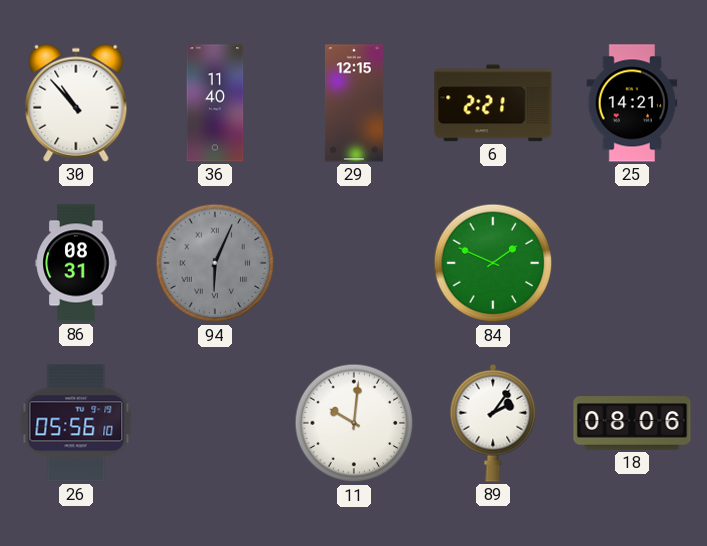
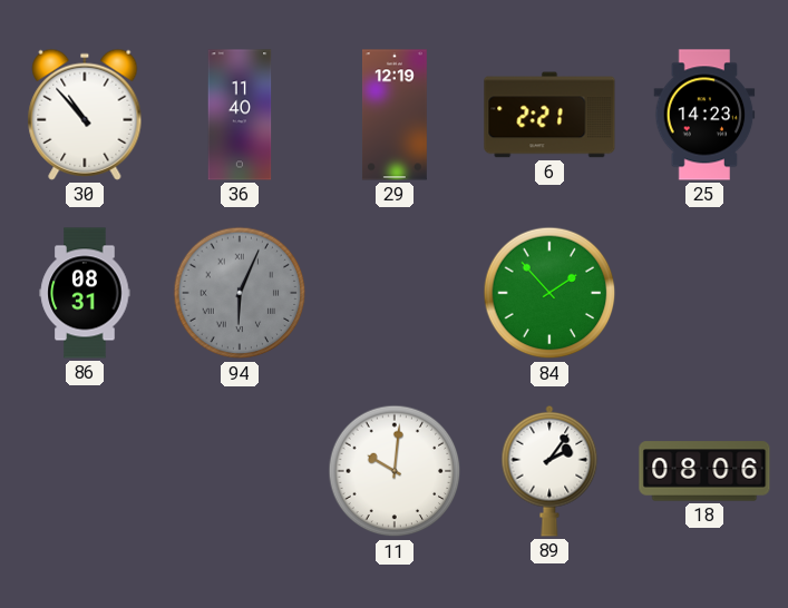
29: 12:15 -> 12:19
25: 14:21 -> 14:23
84: 1:49 -> 1:53
26: 05:56 -> none
